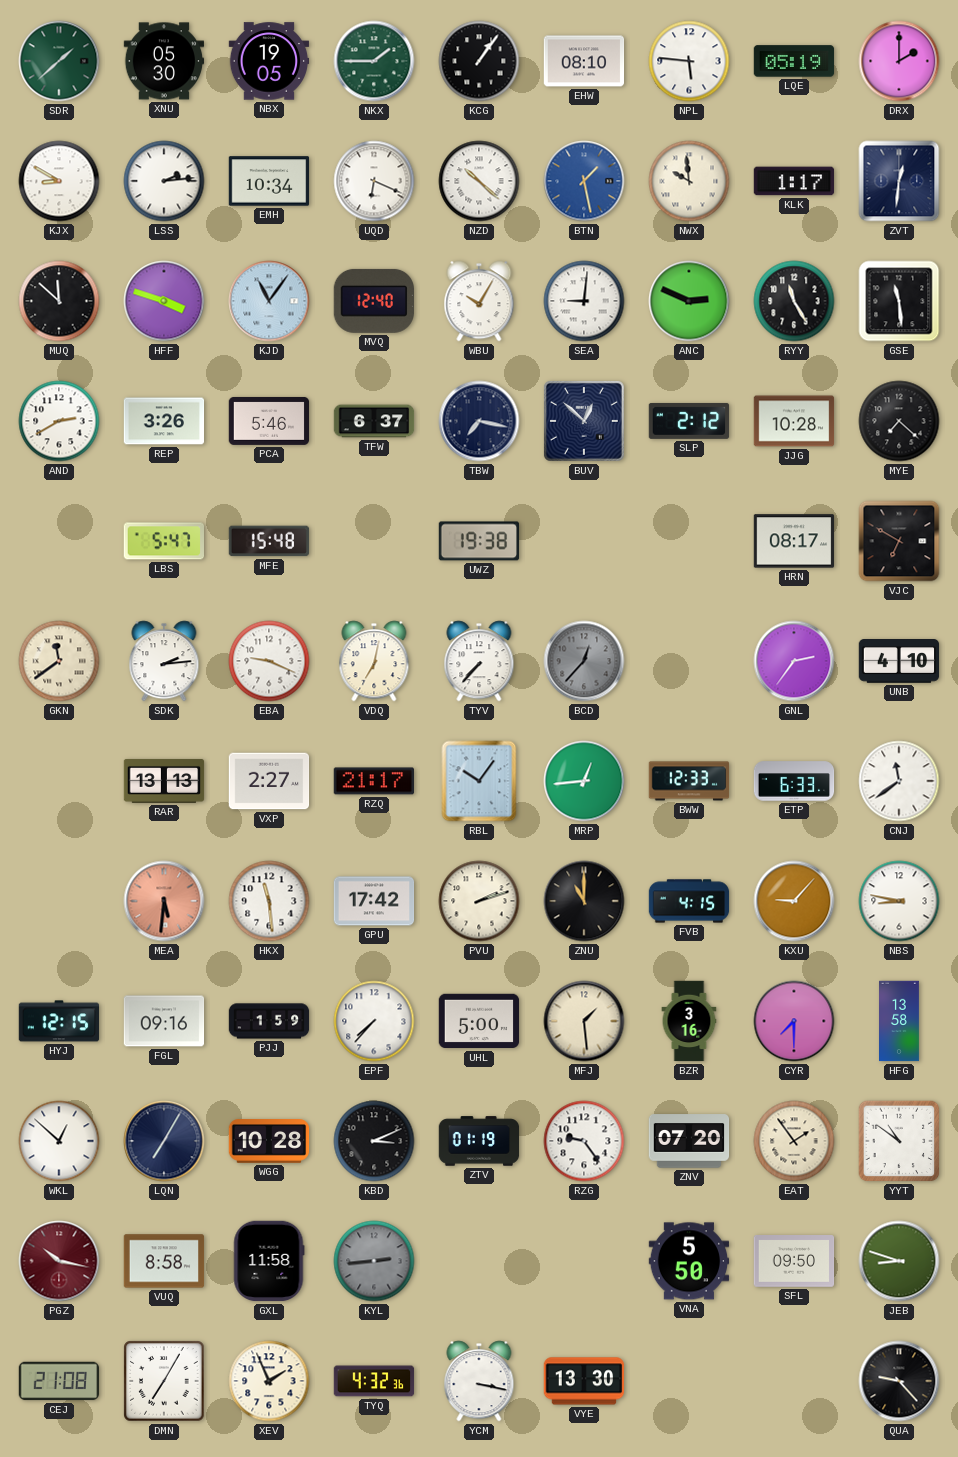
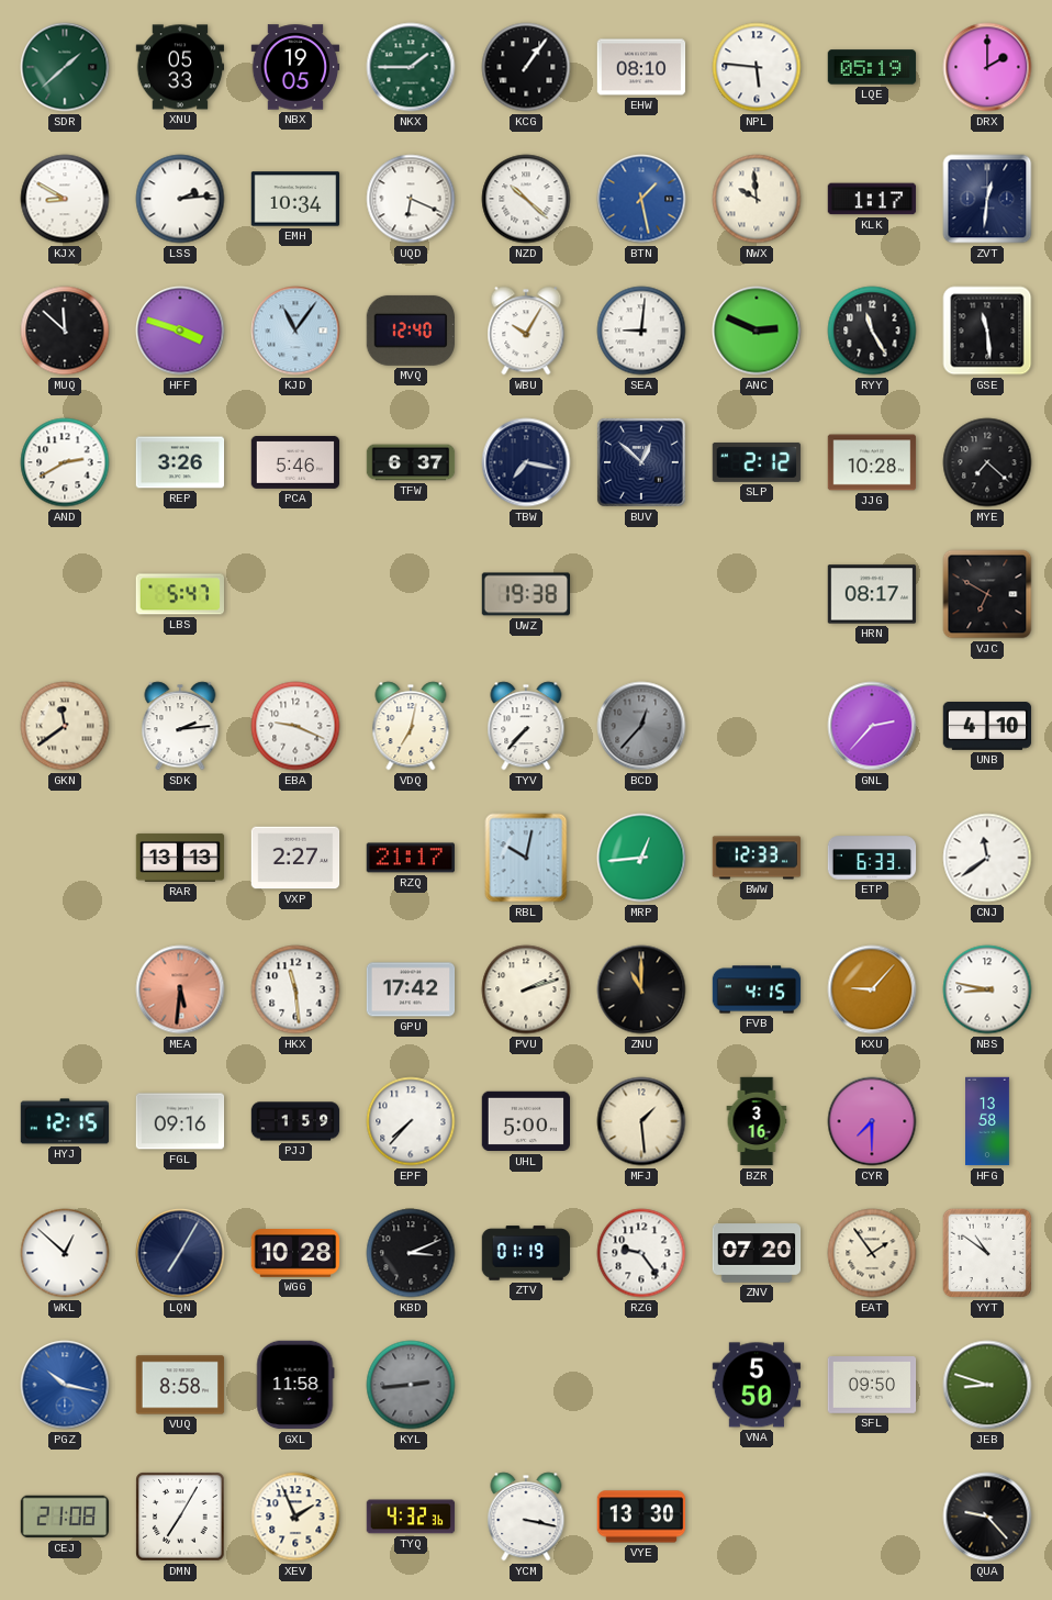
XNU: 05:30 -> 05:33
MFE: 15:48 -> none
GNL: 2:36 -> 2:37
RBL: 10:06 -> 10:02
PGZ dial: burgundy -> blue
